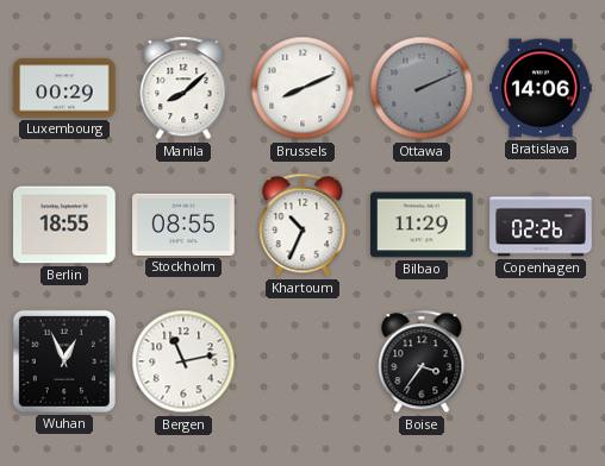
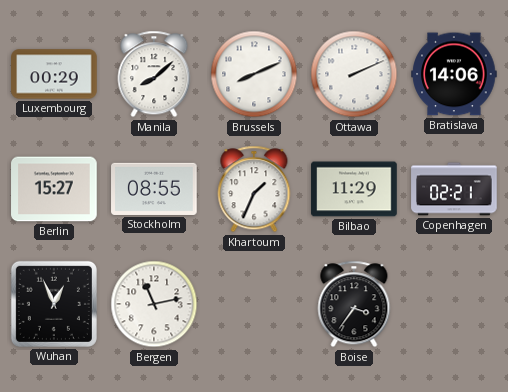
Ottawa dial: grey -> white
Berlin: 18:55 -> 15:27
Khartoum: 10:34 -> 1:34
Copenhagen: 02:26 -> 02:21
